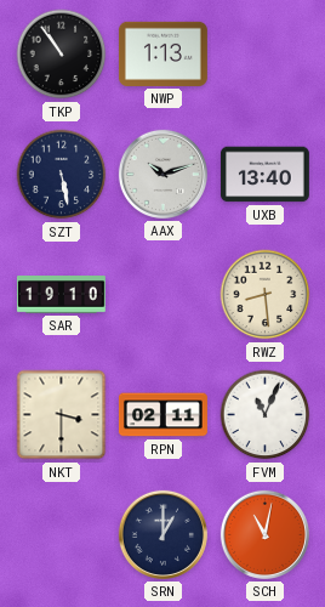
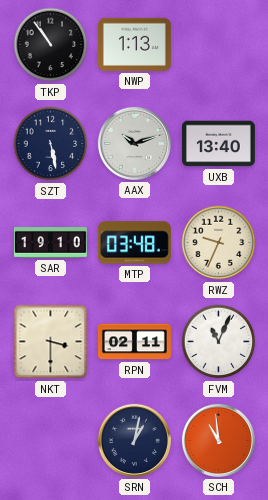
MTP: none -> 03:48
RWZ: 8:29 -> 9:34
SRN: 1:00 -> 1:02
SCH: 11:02 -> 10:59
